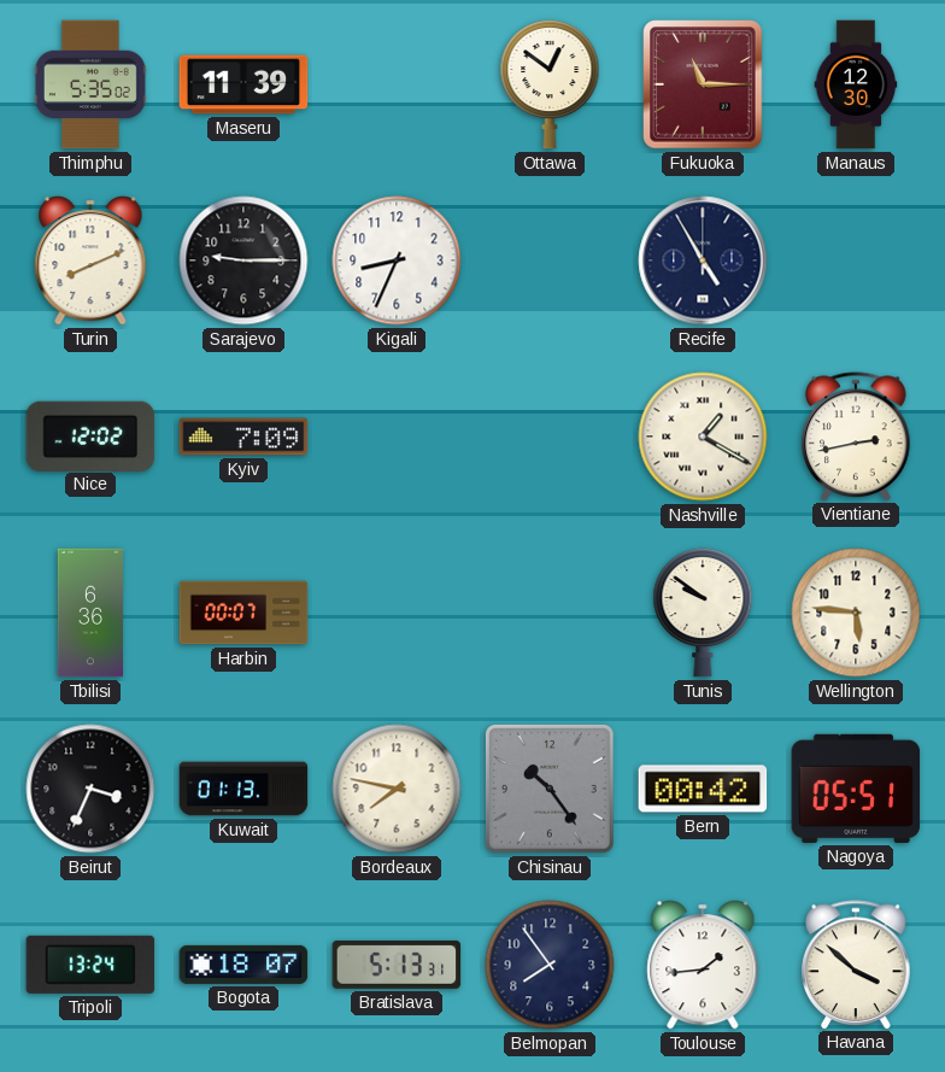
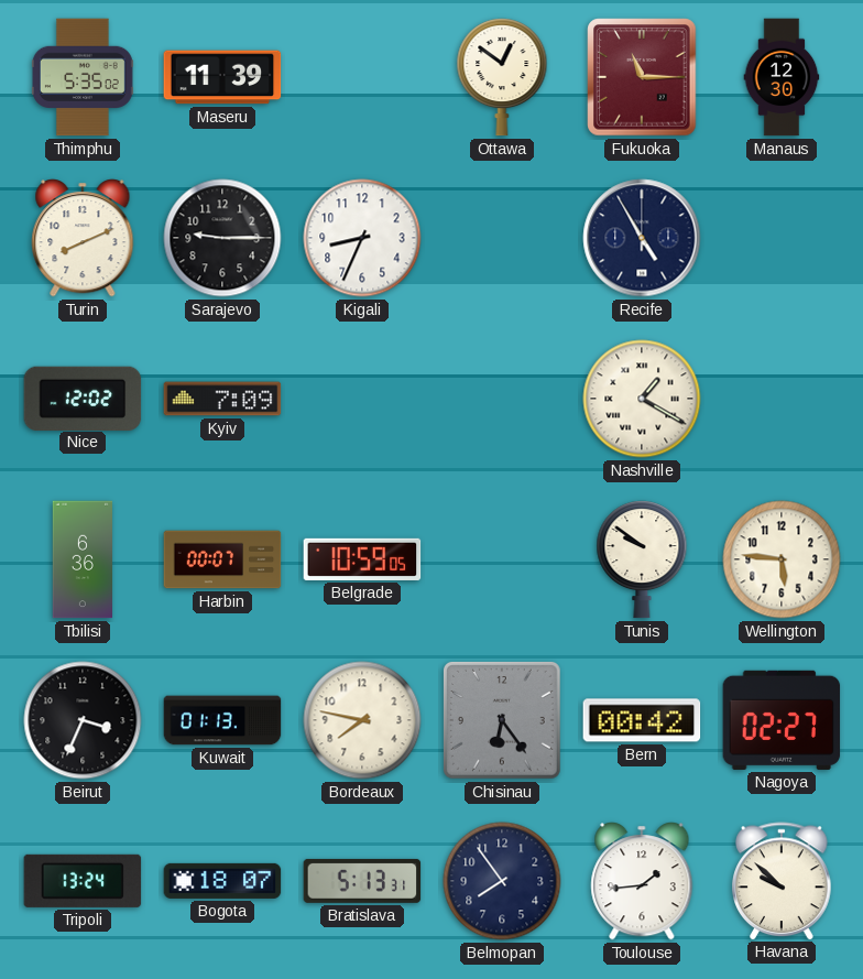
Vientiane: 2:43 -> none
Belgrade: none -> 10:59
Chisinau: 10:24 -> 6:24
Nagoya: 05:51 -> 02:27
Havana: 3:52 -> 9:52
